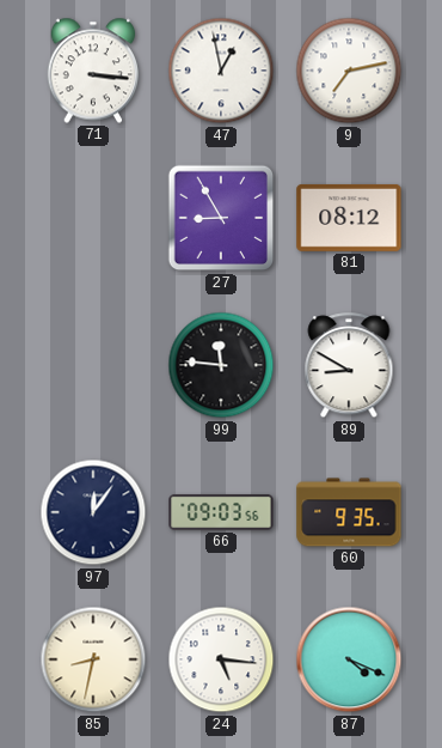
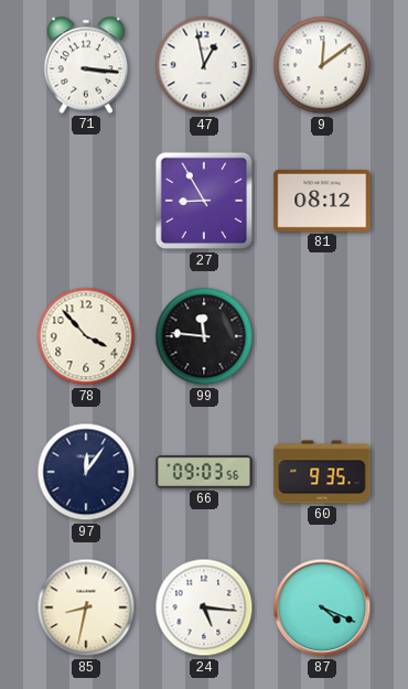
9: 7:13 -> 12:09
78: none -> 3:53
89: 8:50 -> none
